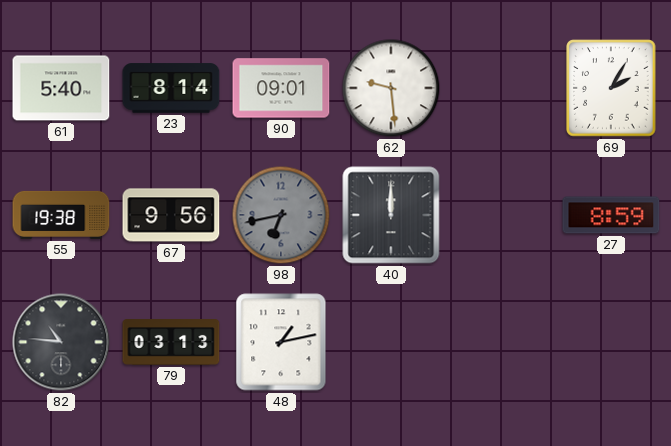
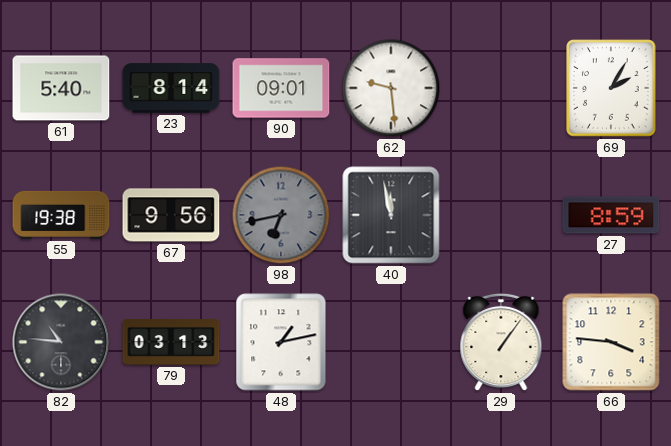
40: 12:00 -> 11:58
29: none -> 1:06
66: none -> 3:46
